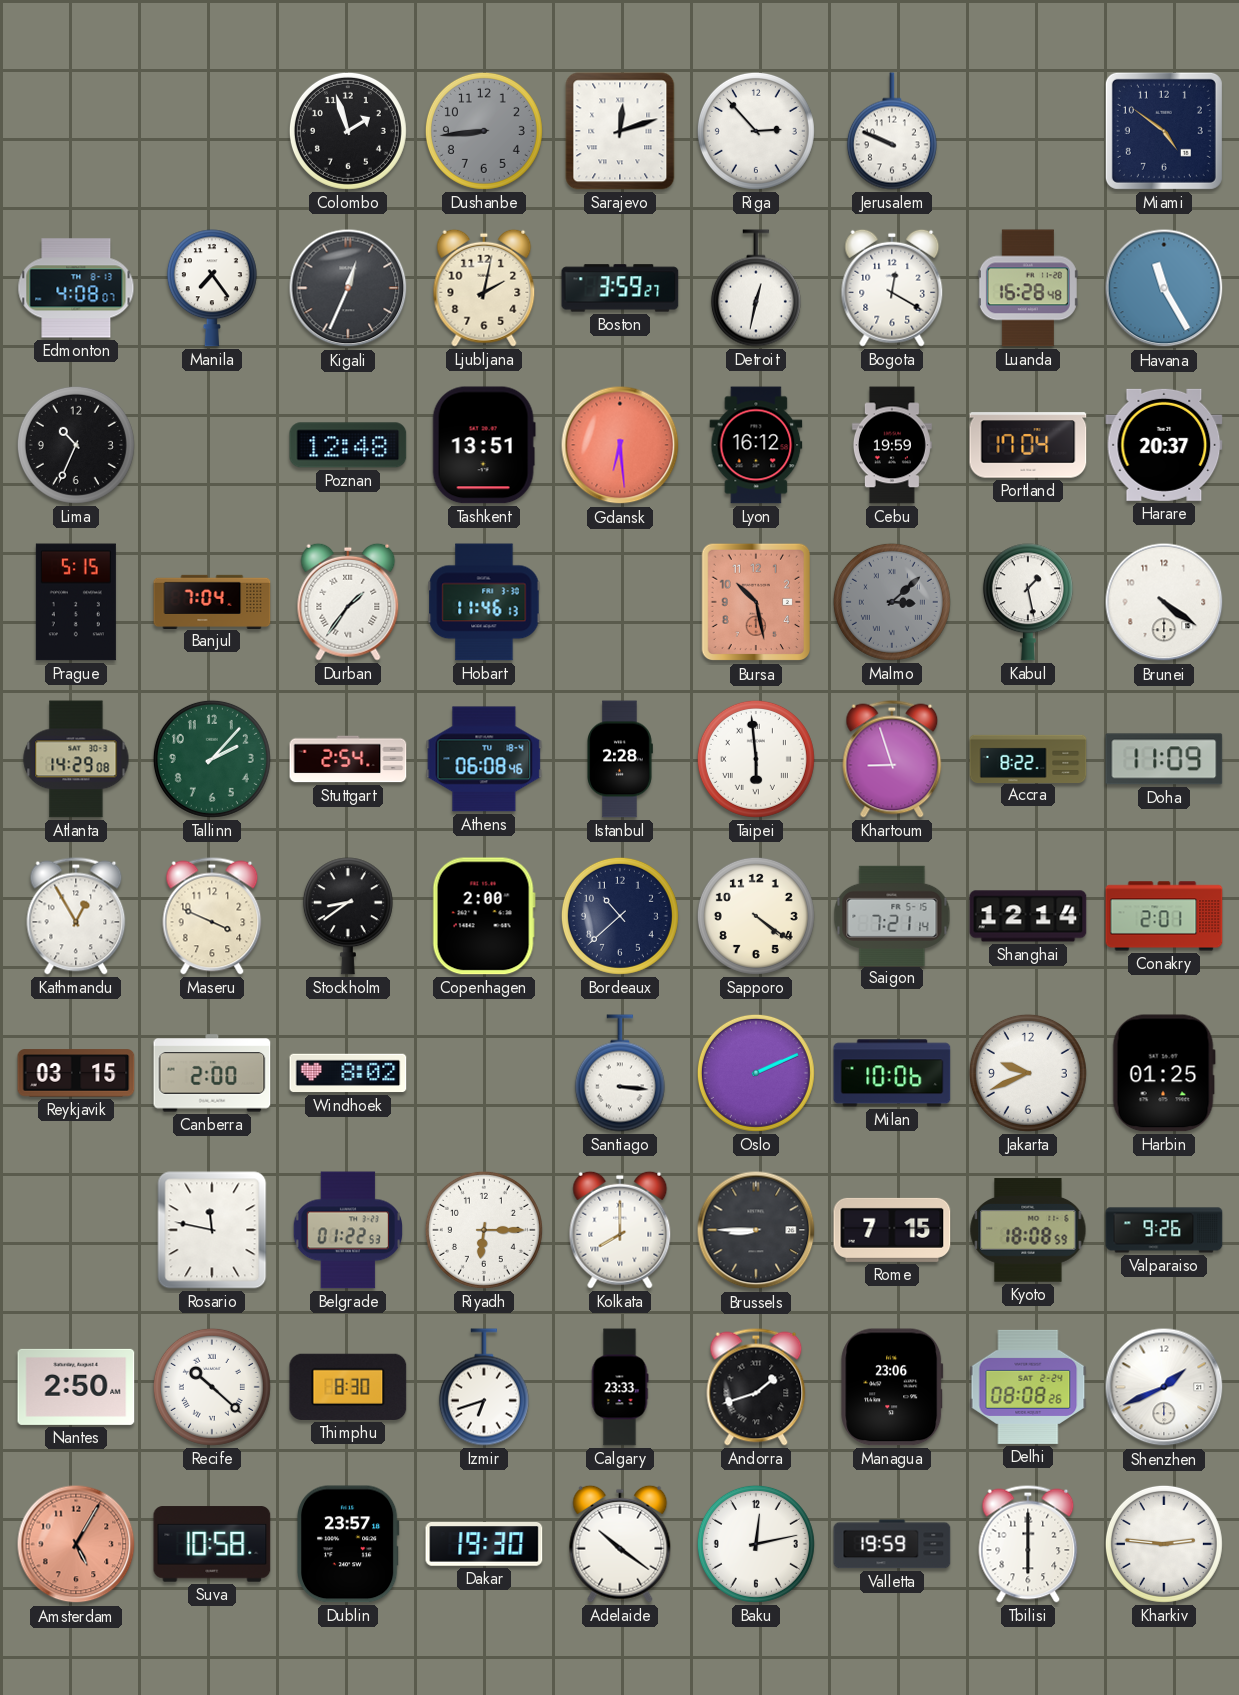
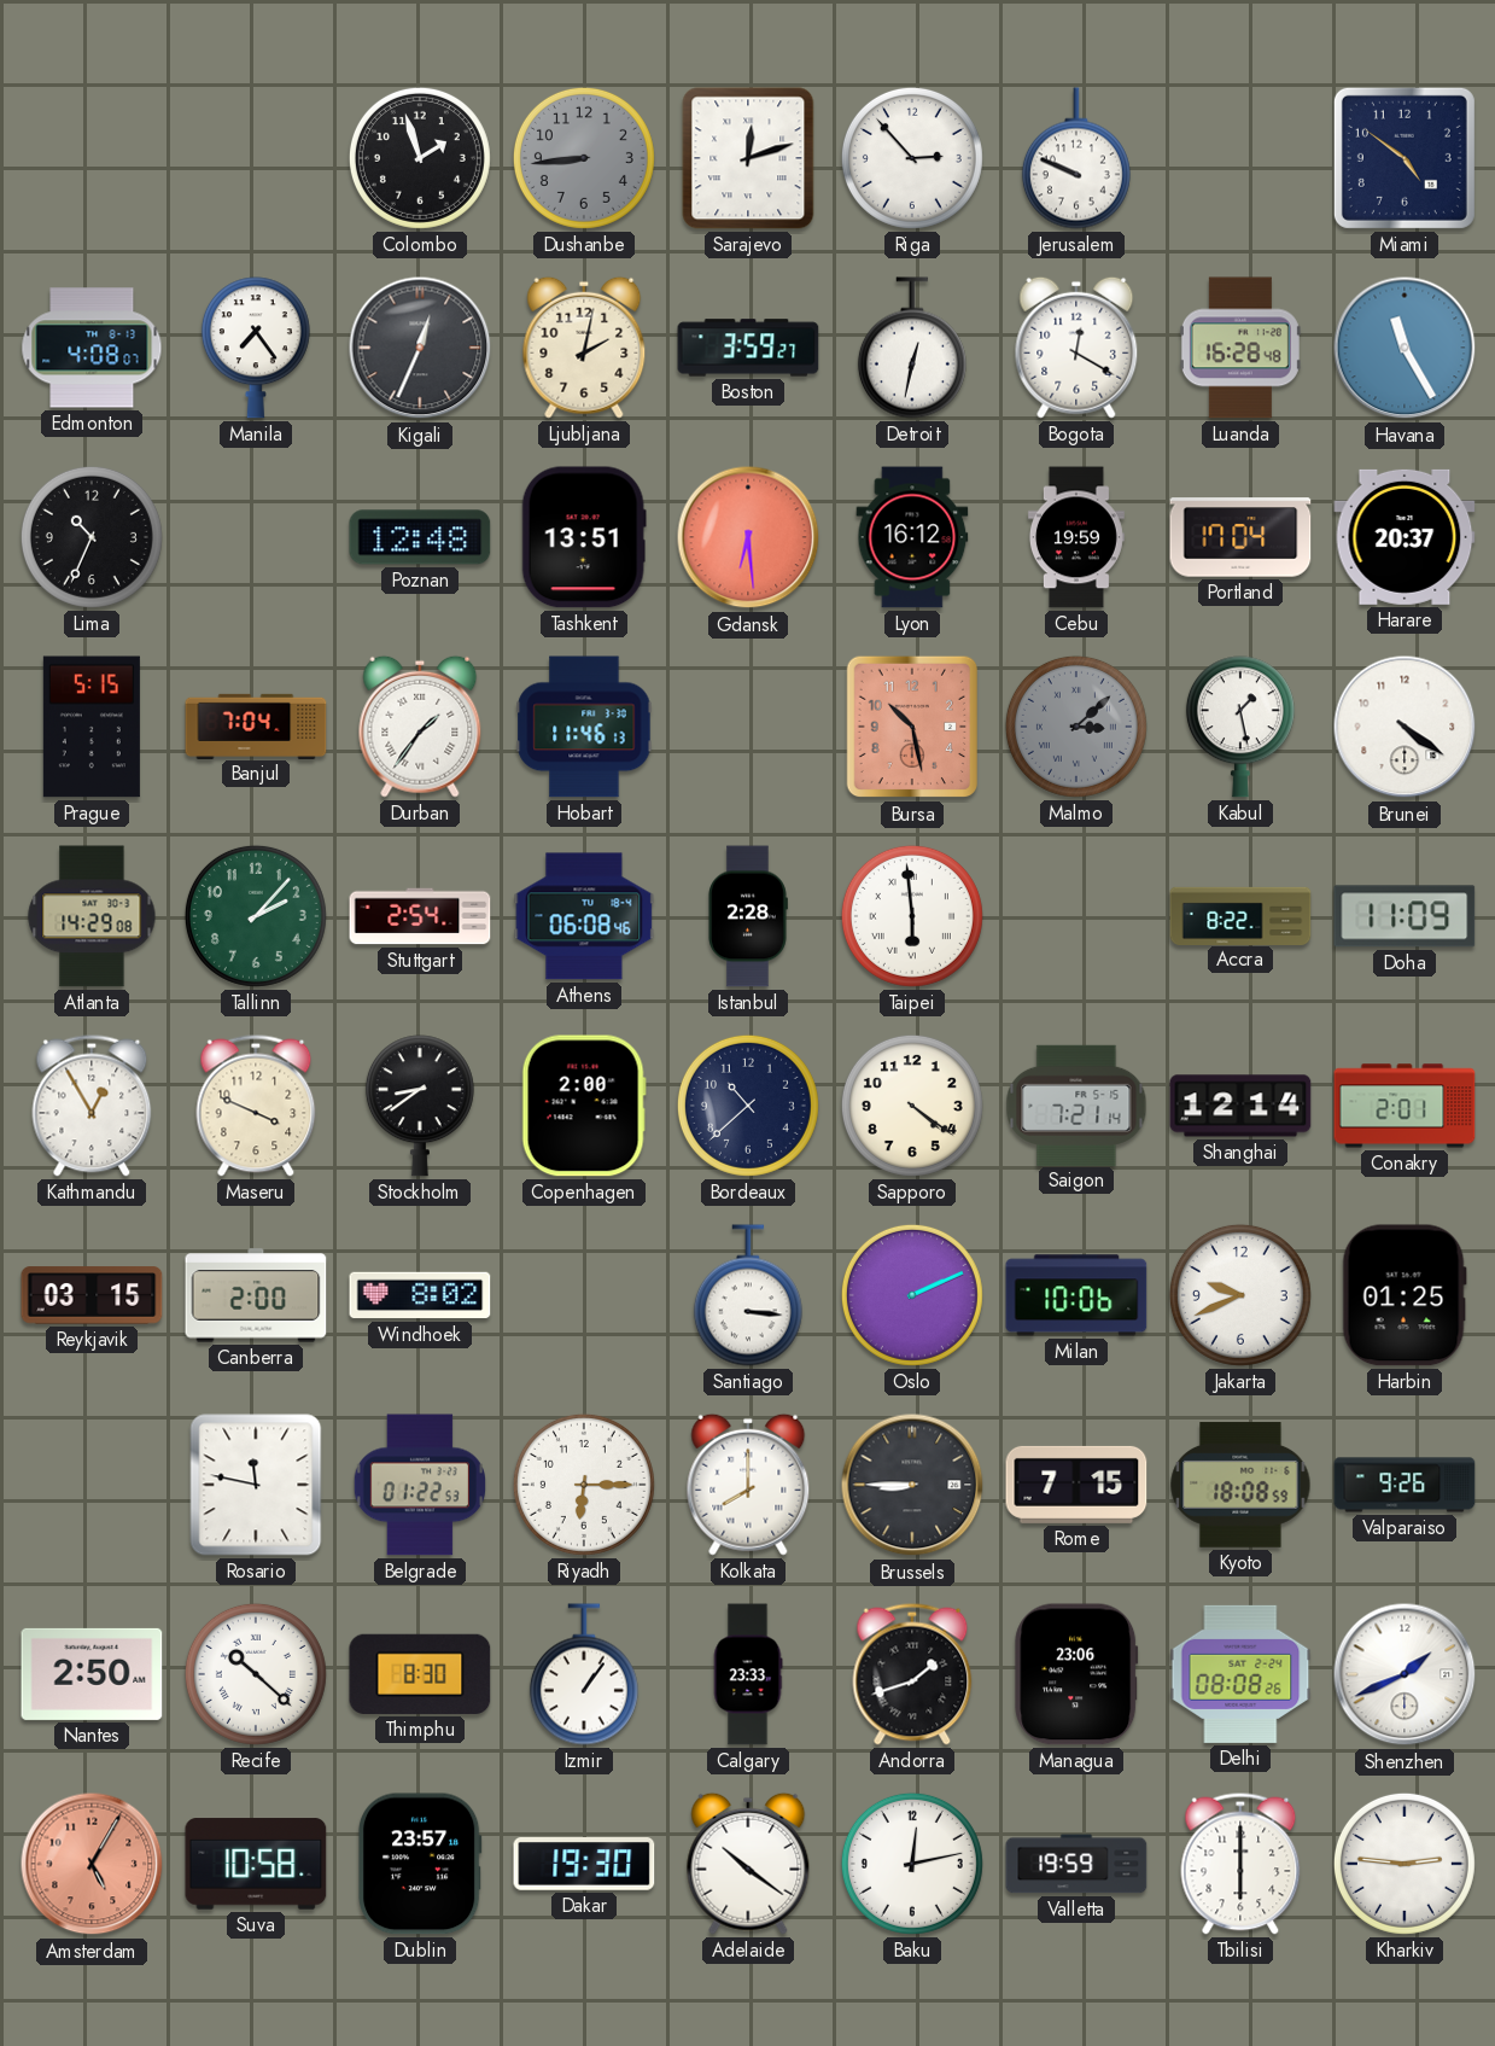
Khartoum: 8:57 -> none
Izmir: 6:42 -> 1:06
